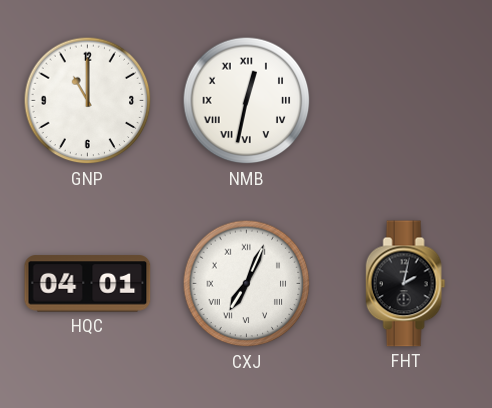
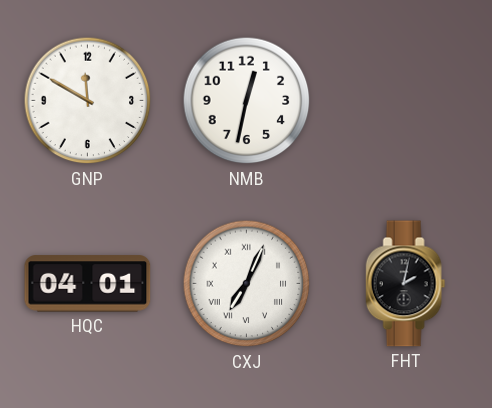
GNP: 11:00 -> 11:50
NMB numerals: Roman -> Arabic
